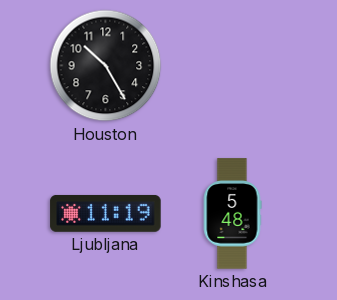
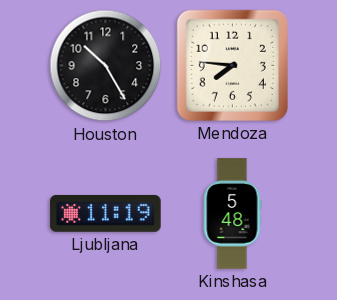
Mendoza: none -> 7:46
